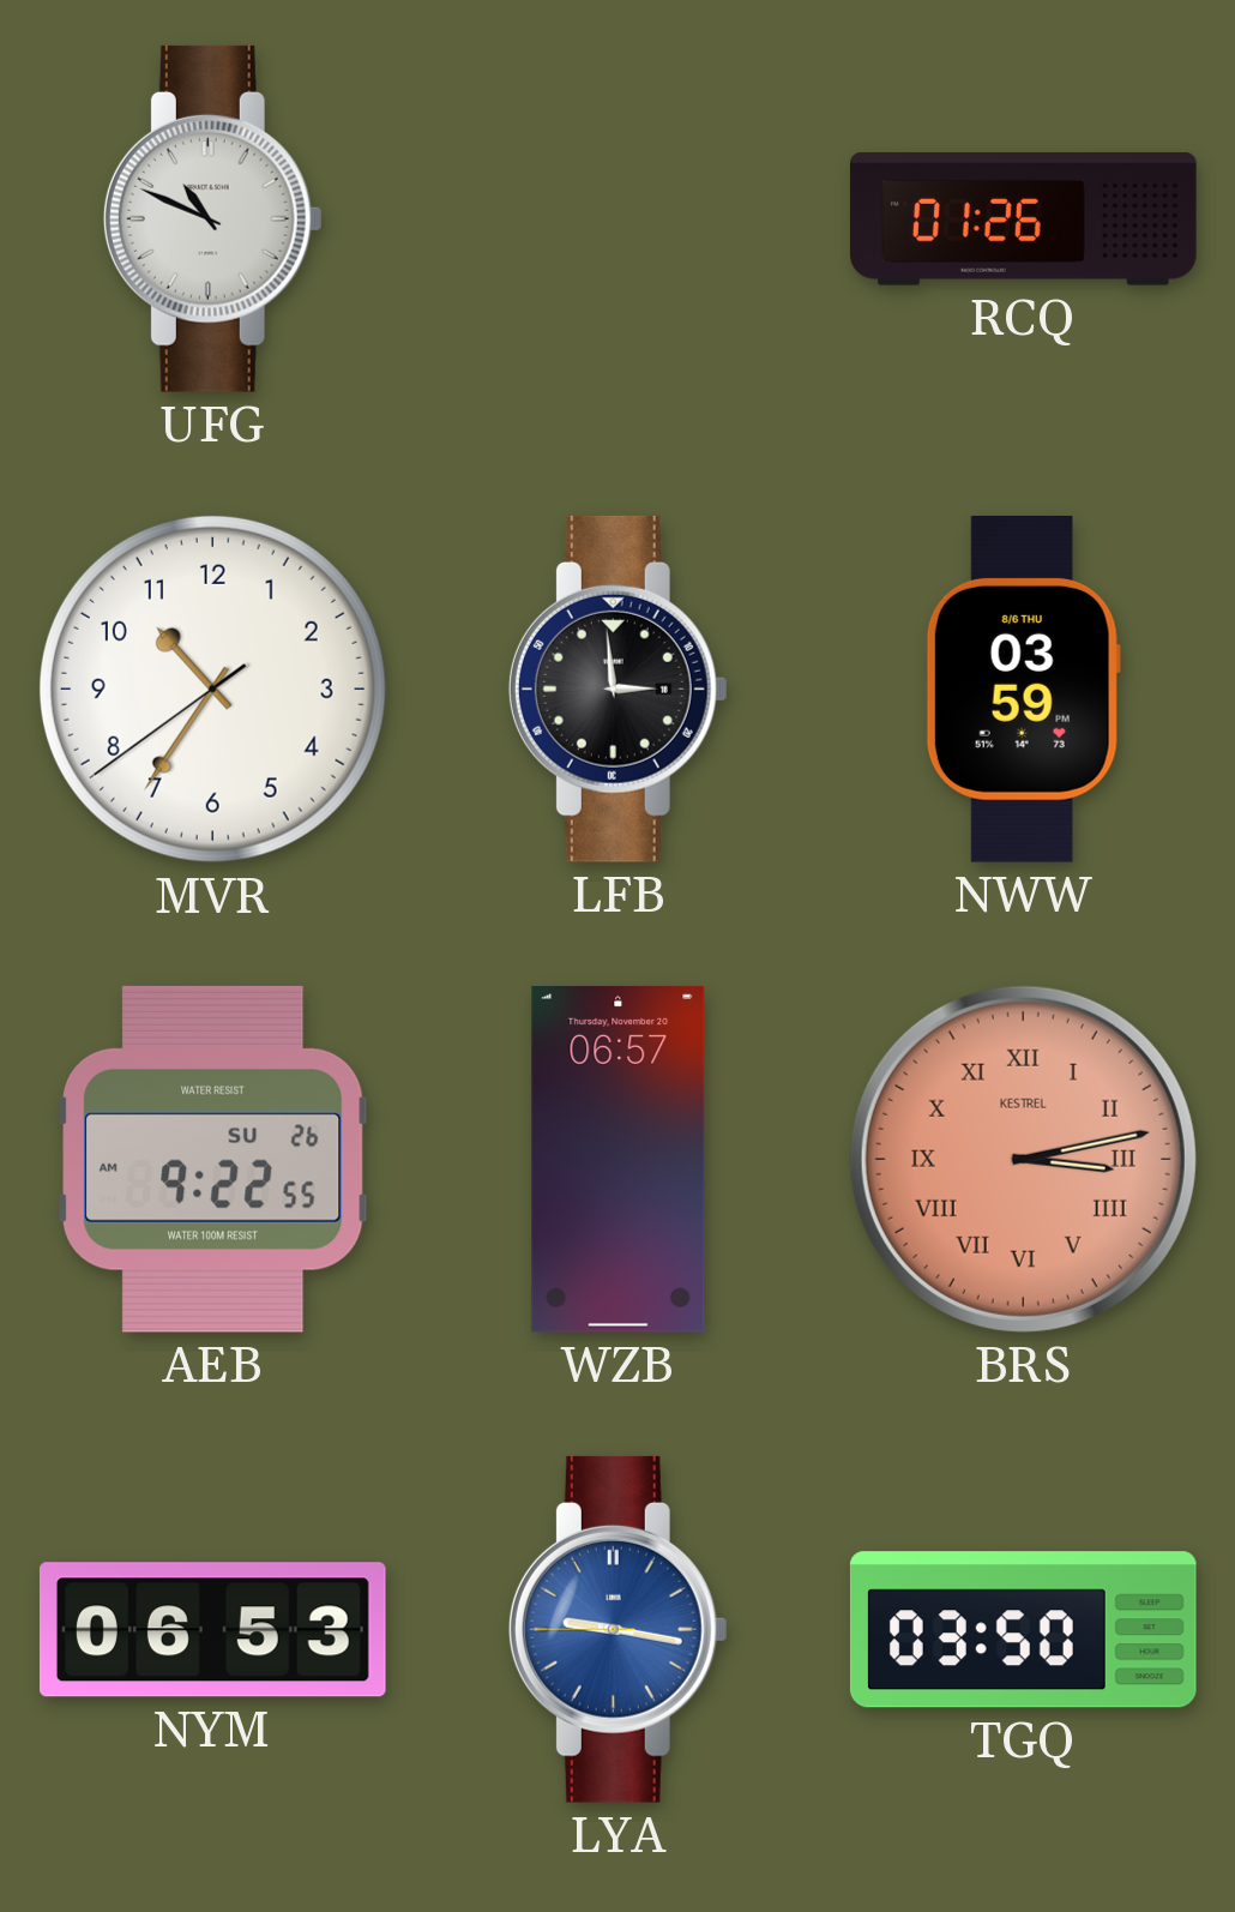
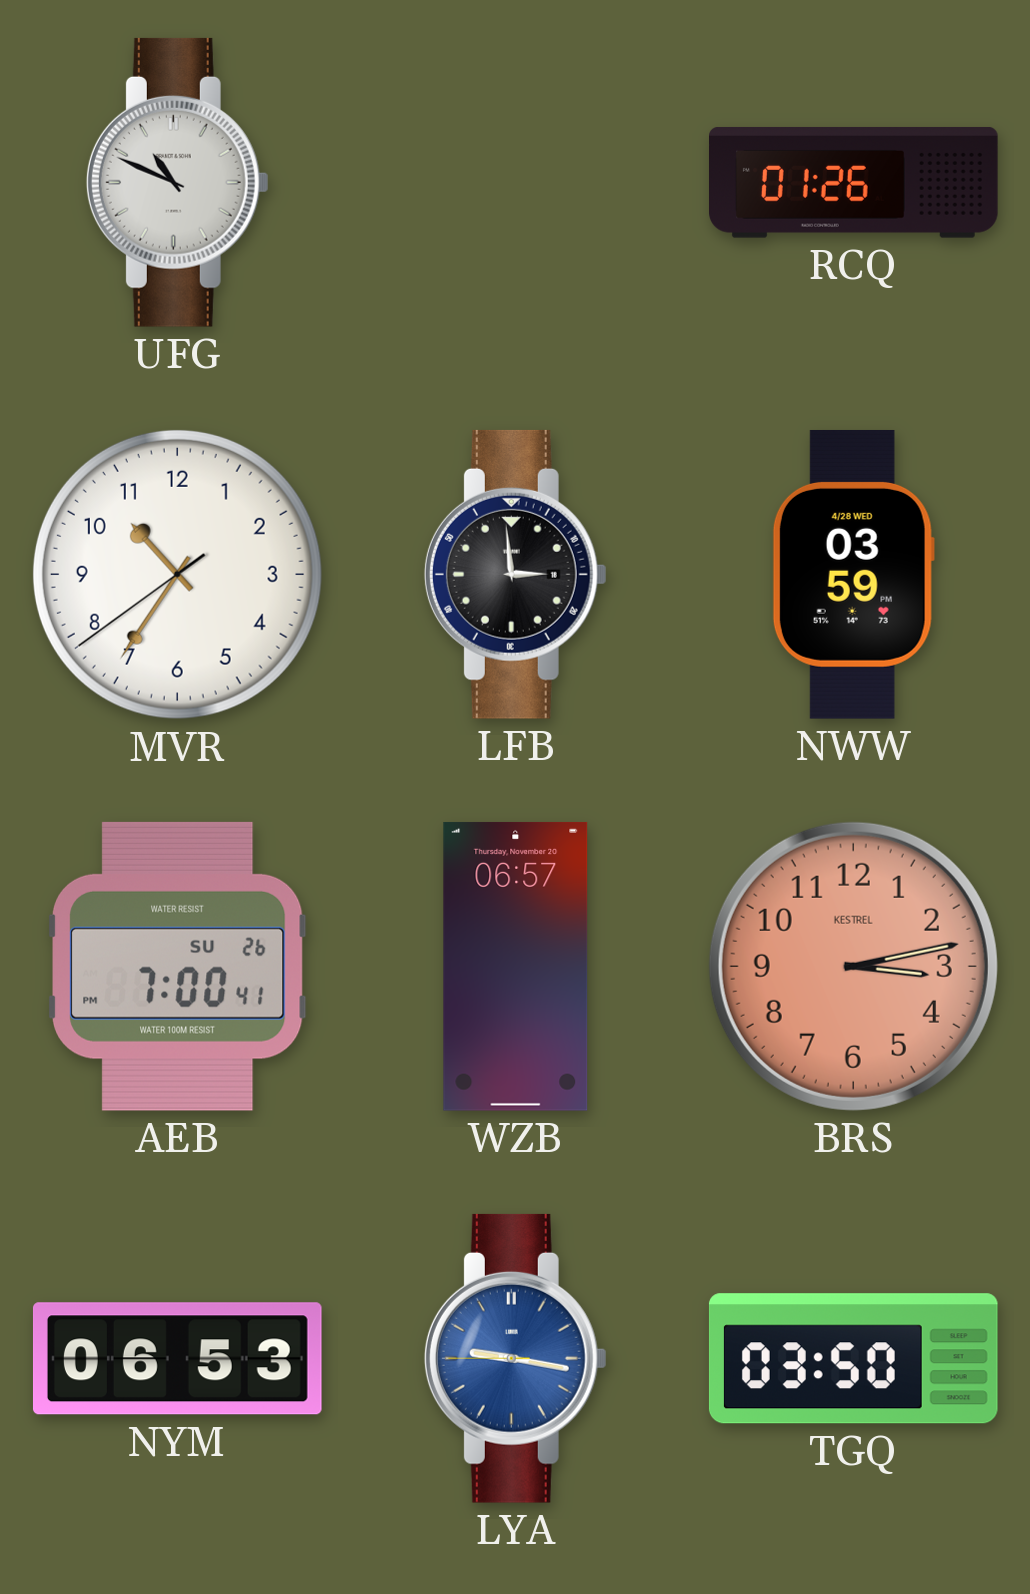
NWW date: 8/6 THU -> 4/28 WED
AEB: 9:22 -> 7:00
BRS numerals: Roman -> Arabic
